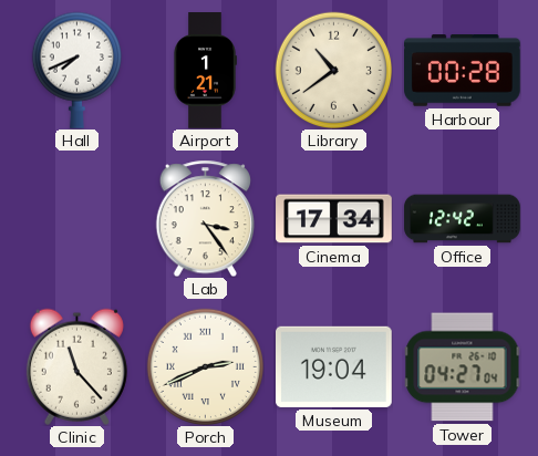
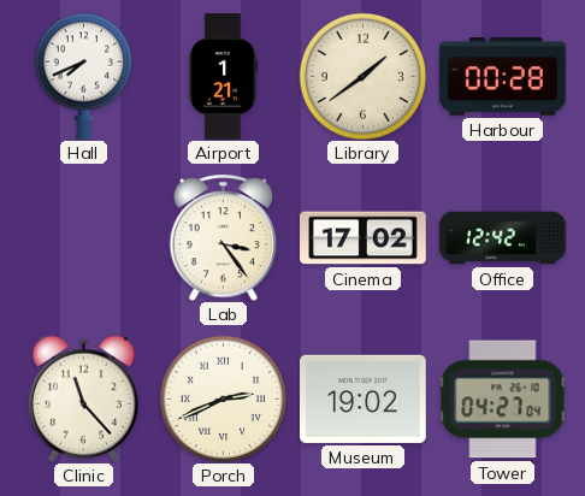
Library: 10:39 -> 1:39
Cinema: 17:34 -> 17:02
Museum: 19:04 -> 19:02
